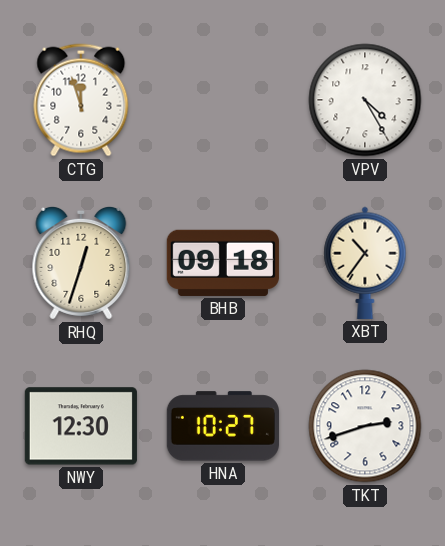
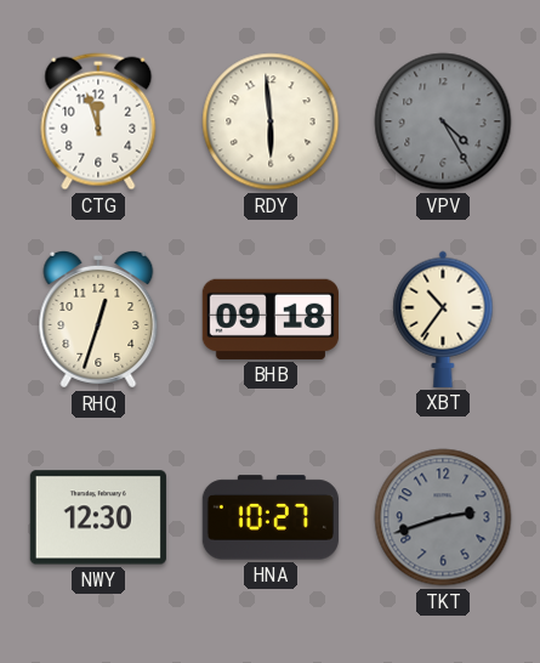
RDY: none -> 5:59
VPV dial: white -> grey
TKT dial: white -> grey
